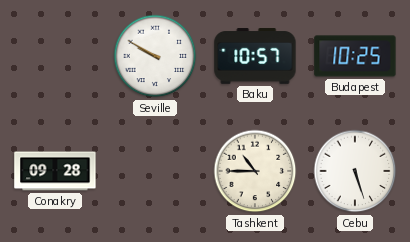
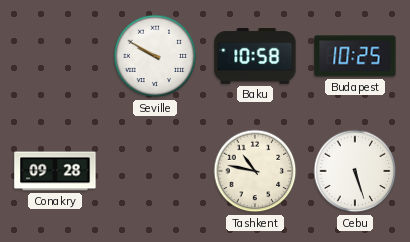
Baku: 10:57 -> 10:58
Tashkent: 10:45 -> 10:47
